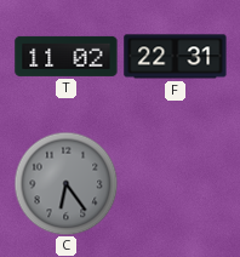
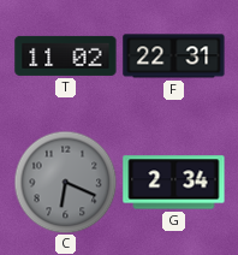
C: 6:24 -> 6:19
G: none -> 2:34
